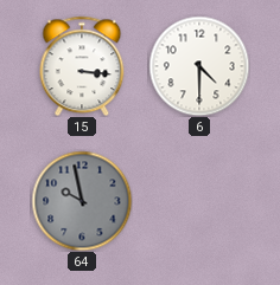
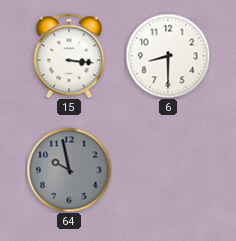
6: 4:30 -> 8:30
